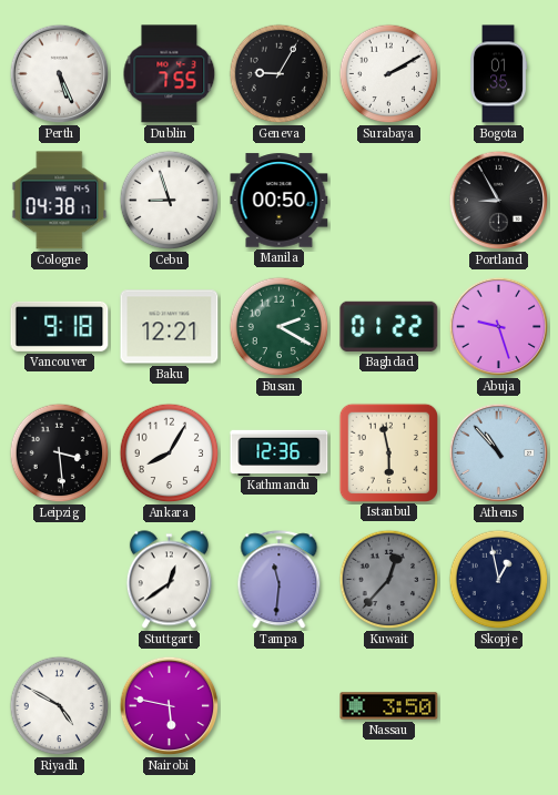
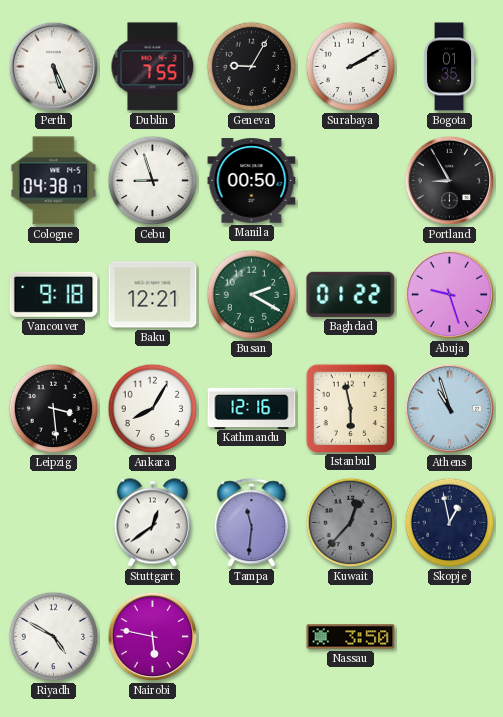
Kathmandu: 12:36 -> 12:16
Athens: 10:53 -> 10:57
